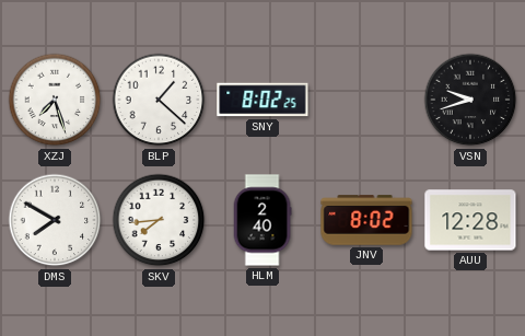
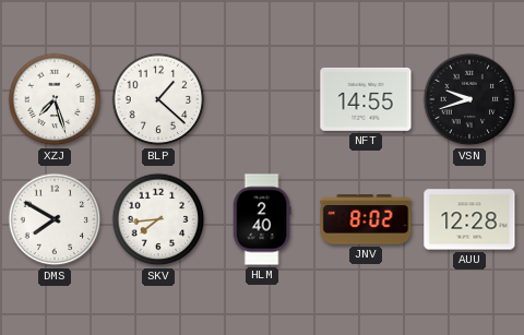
SNY: 8:02 -> none
NFT: none -> 14:55
